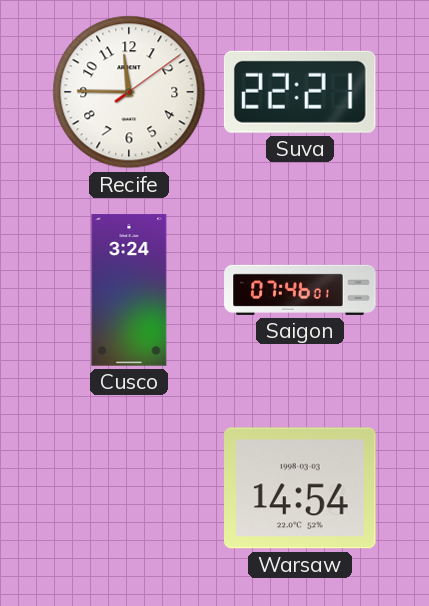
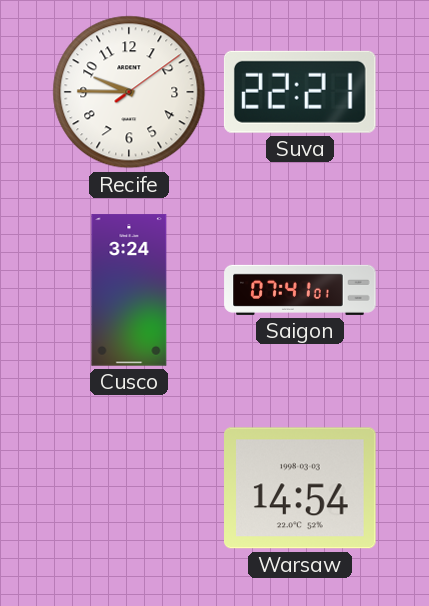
Recife: 11:45 -> 9:45
Saigon: 07:46 -> 07:41
